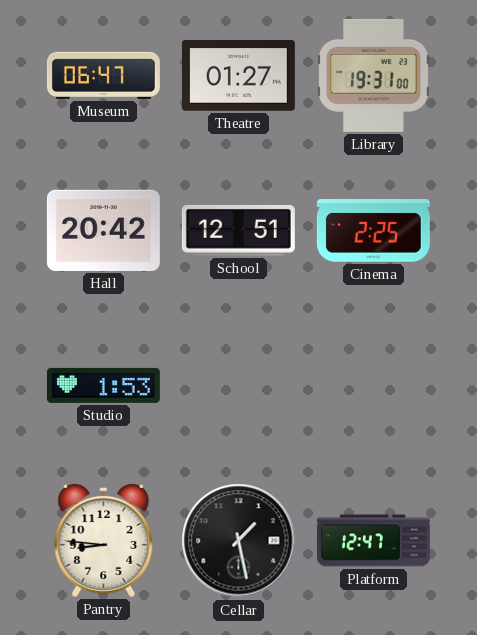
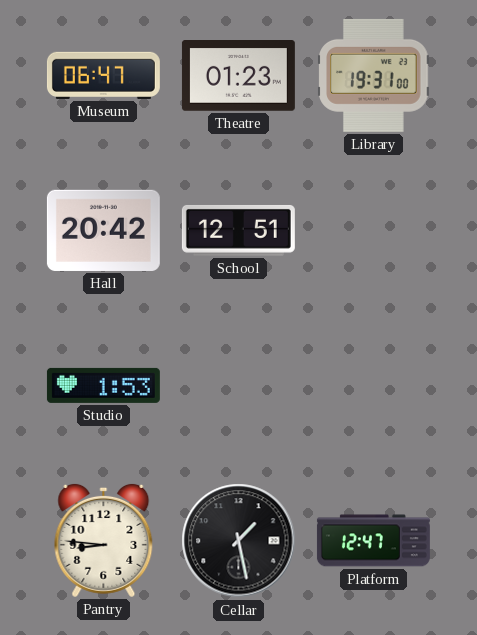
Theatre: 01:27 -> 01:23
Cinema: 2:25 -> none
